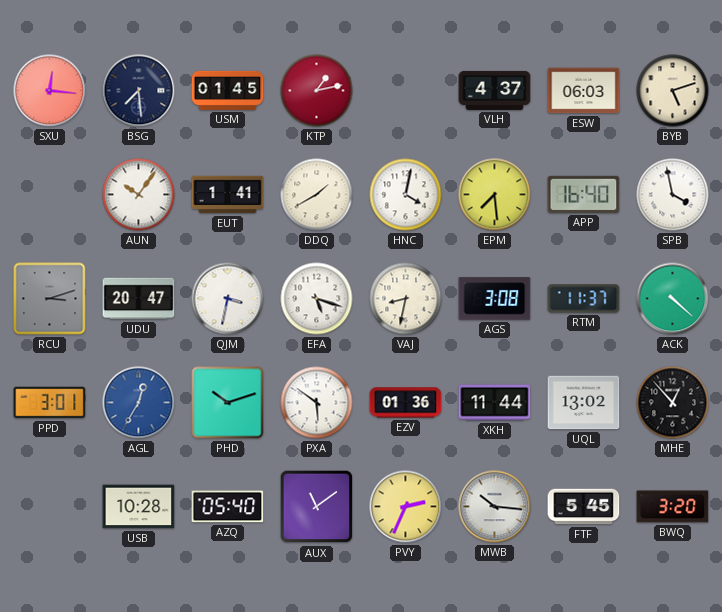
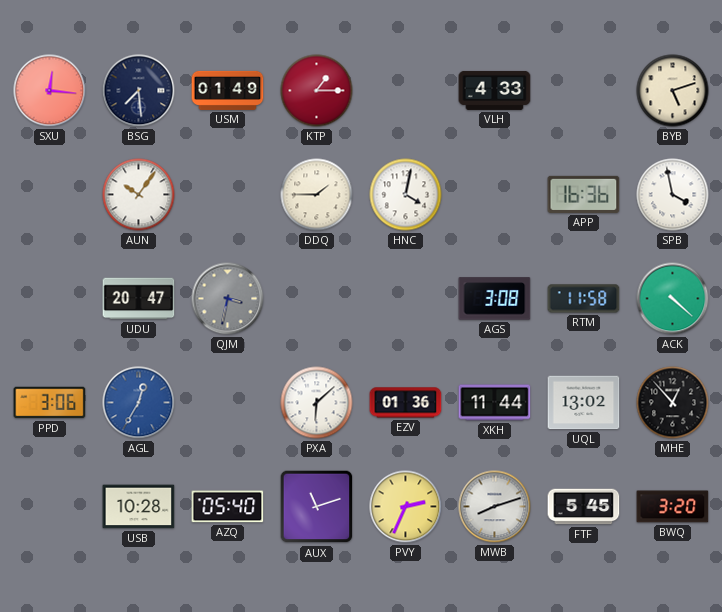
USM: 01:45 -> 01:49
KTP: 1:13 -> 1:15
VLH: 4:37 -> 4:33
ESW: 06:03 -> none
EUT: 1:41 -> none
DDQ: 1:40 -> 1:45
EPM: 7:29 -> none
APP: 16:40 -> 16:36
RCU: 3:12 -> none
QJM dial: white -> grey
EFA: 5:18 -> none
VAJ: 8:32 -> none
RTM: 11:37 -> 11:58
PPD: 3:01 -> 3:06
PHD: 10:12 -> none
PXA: 5:51 -> 6:08
AUX: 11:09 -> 11:12
MWB: 10:16 -> 8:12
